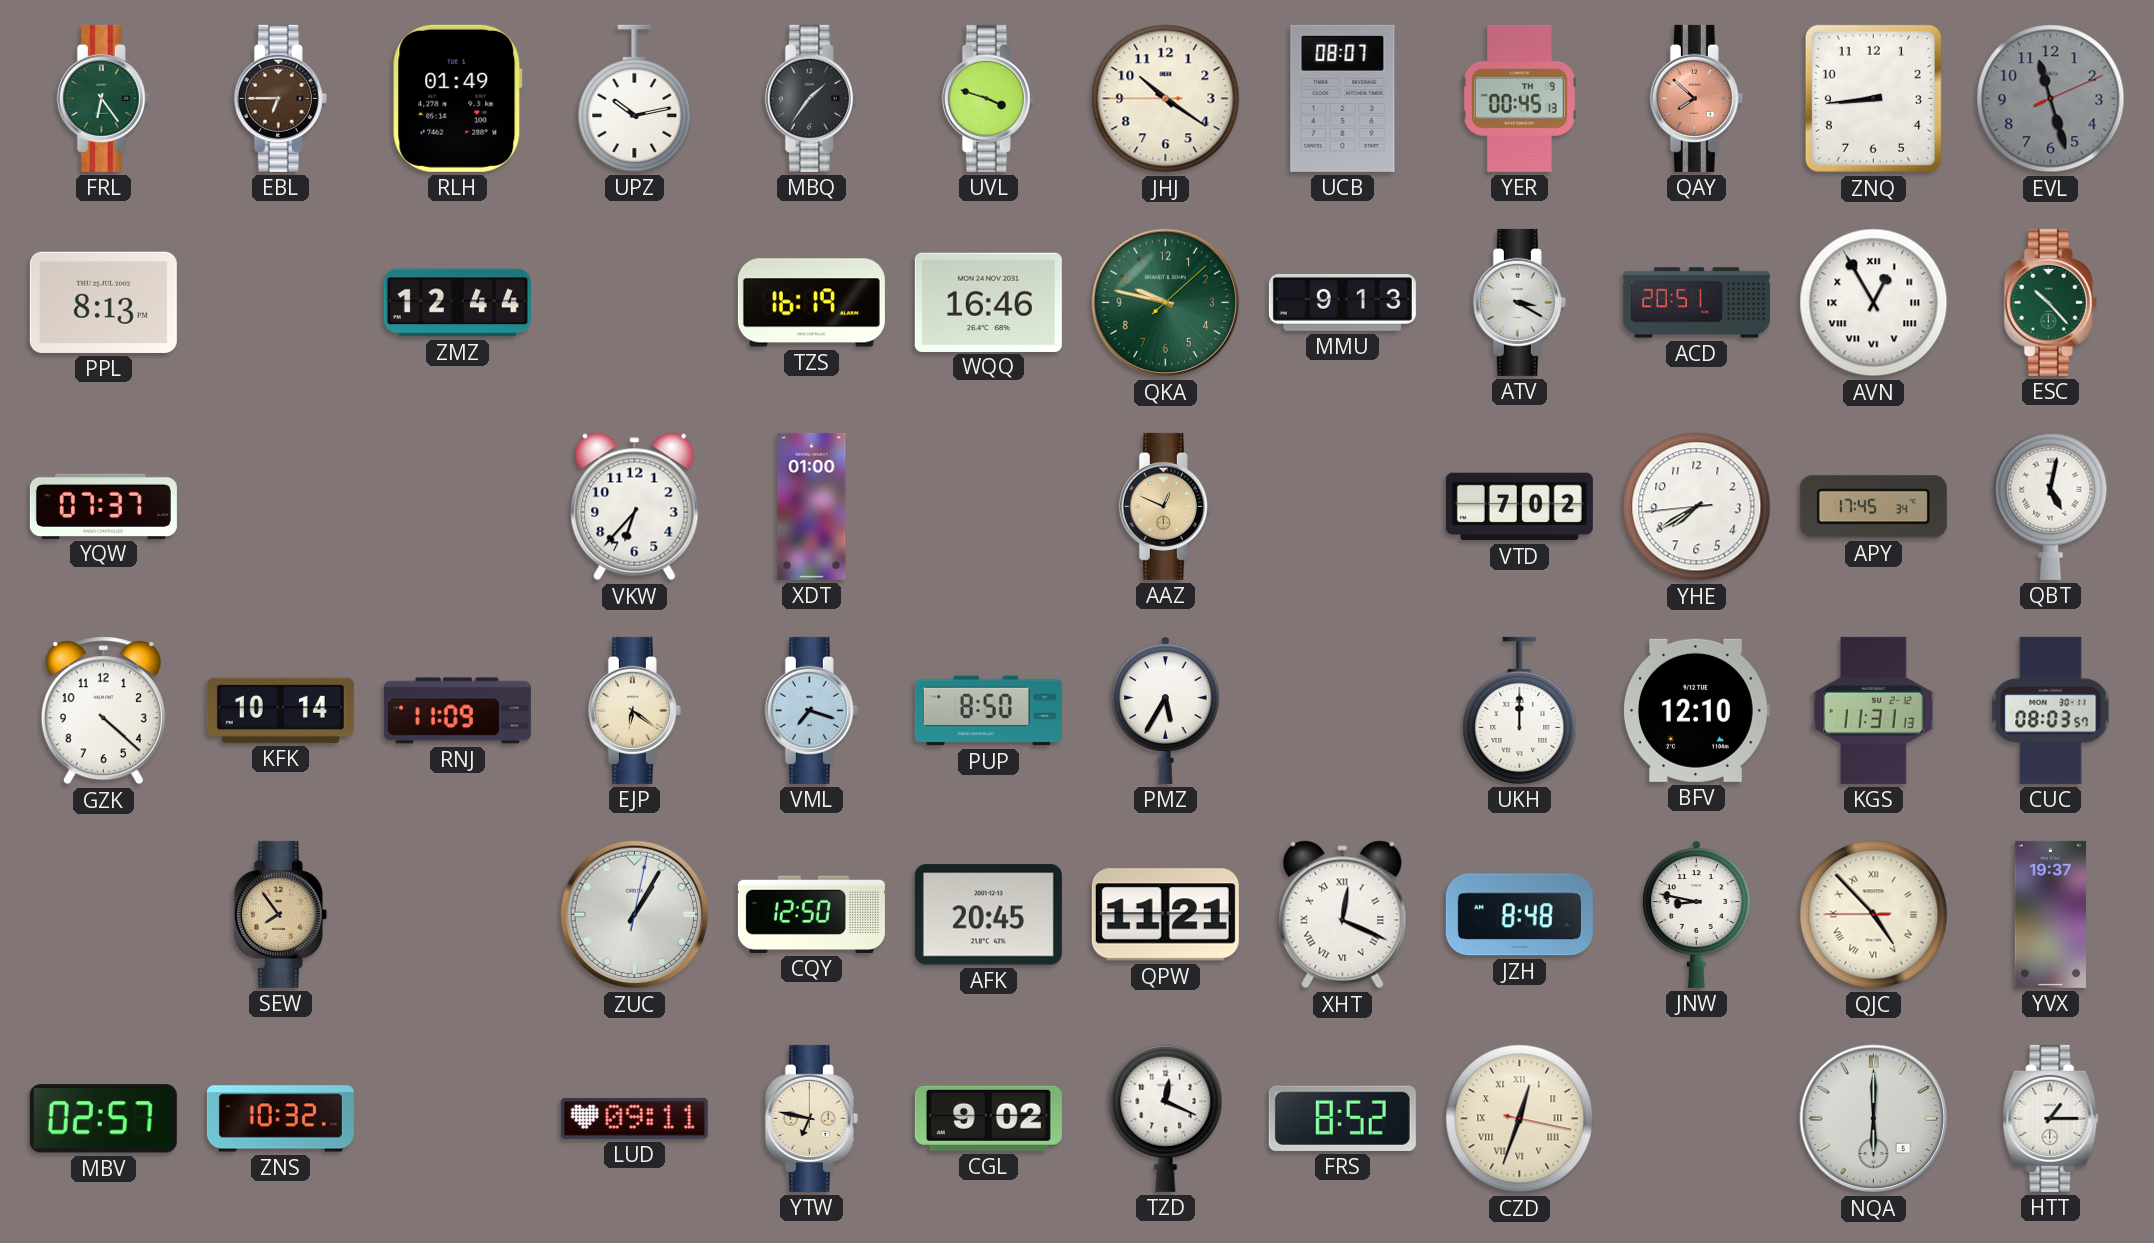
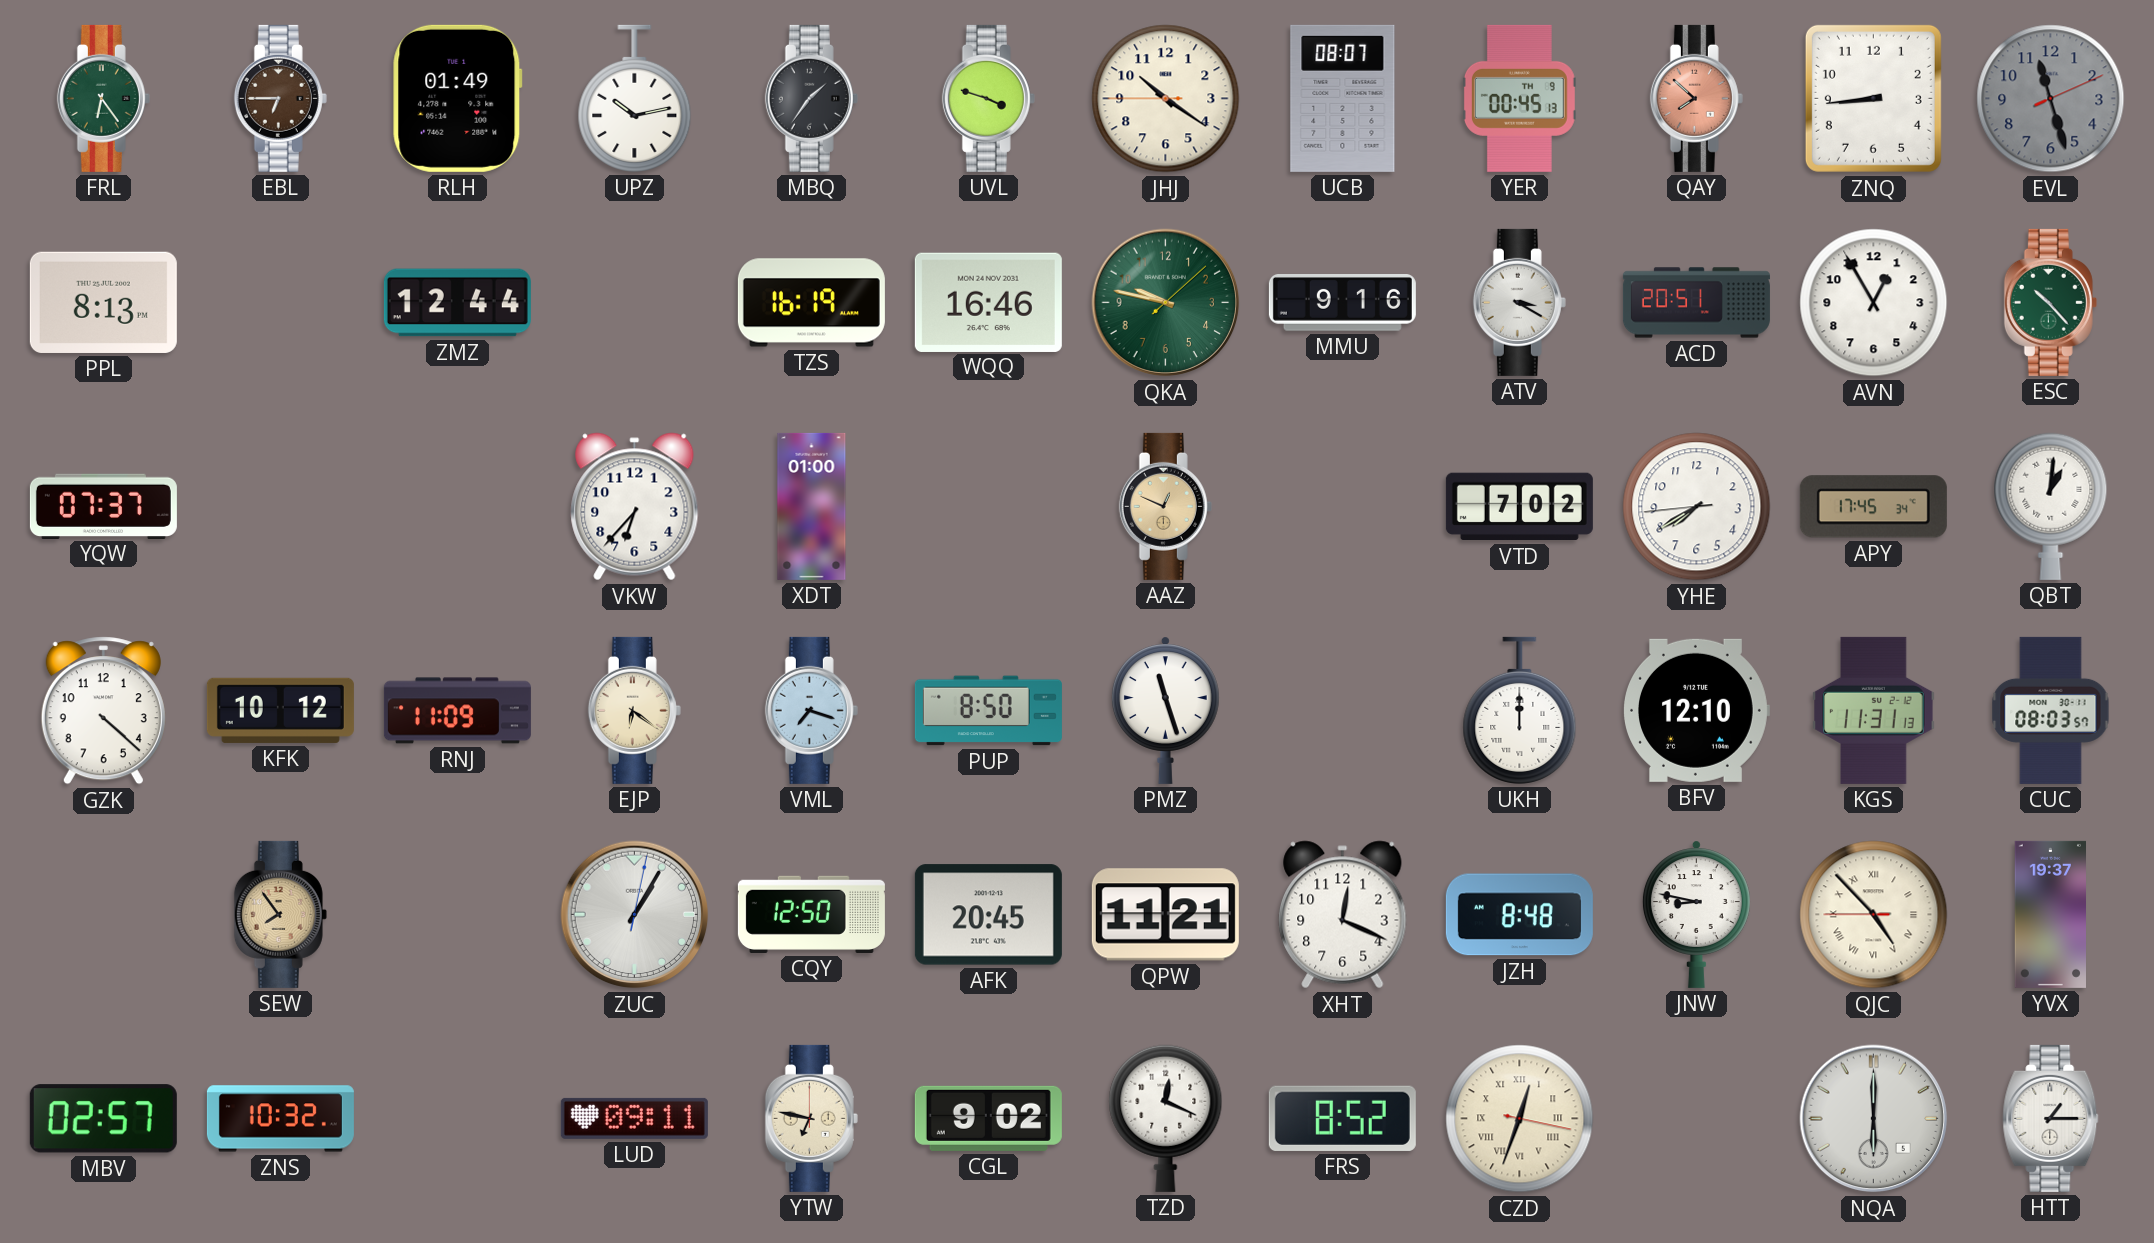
MMU: 9:13 -> 9:16
AVN numerals: Roman -> Arabic
QBT: 5:02 -> 1:01
KFK: 10:14 -> 10:12
PMZ: 5:35 -> 11:27
XHT numerals: Roman -> Arabic
